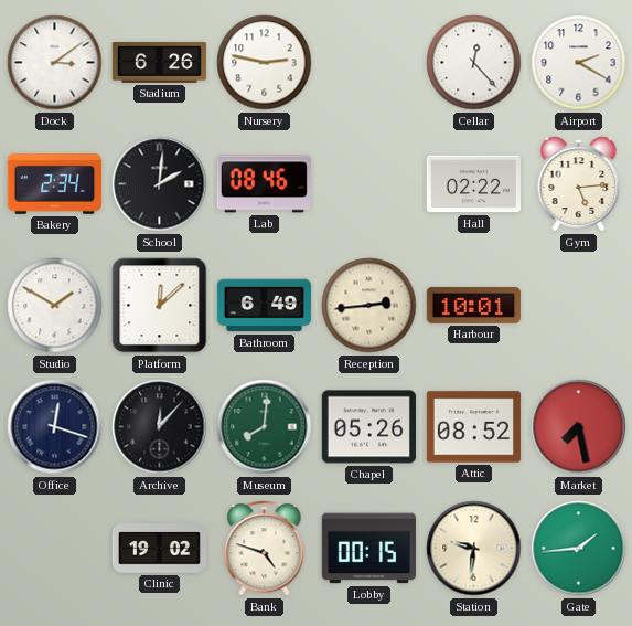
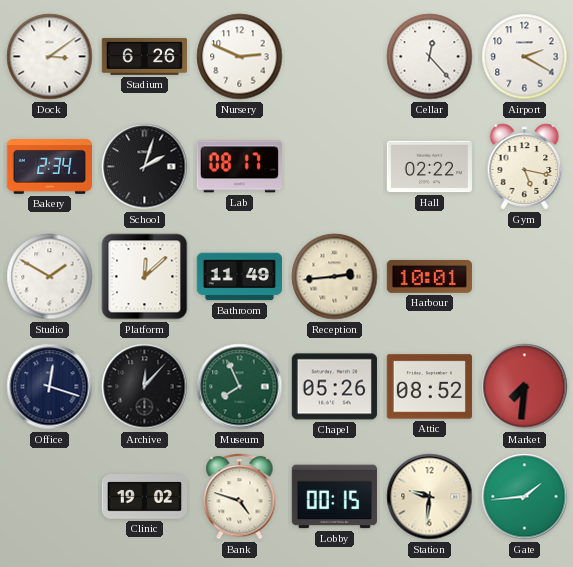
Nursery: 2:47 -> 2:49
School: 2:01 -> 2:03
Lab: 08:46 -> 08:17
Gym: 5:14 -> 5:17
Bathroom: 6:49 -> 11:49
Museum: 8:01 -> 7:56
Market: 7:28 -> 7:31
